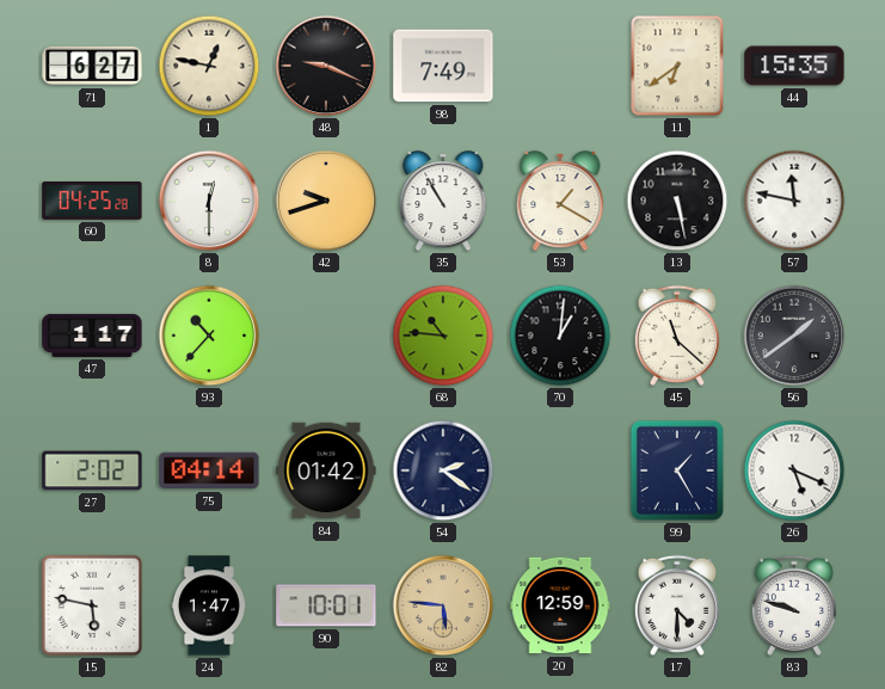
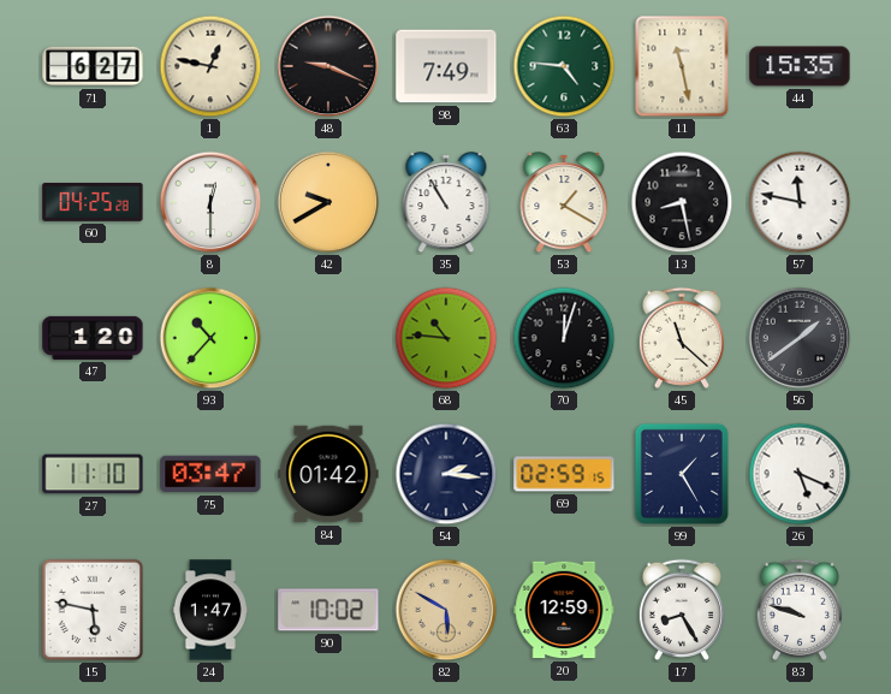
63: none -> 4:46
11: 6:39 -> 11:28
42: 9:42 -> 9:40
13: 5:28 -> 8:28
47: 1:17 -> 1:20
70: 1:01 -> 12:03
27: 2:02 -> 11:10
75: 04:14 -> 03:47
54: 2:21 -> 2:16
69: none -> 02:59
90: 10:01 -> 10:02
82: 5:46 -> 5:50
17: 4:30 -> 8:25
